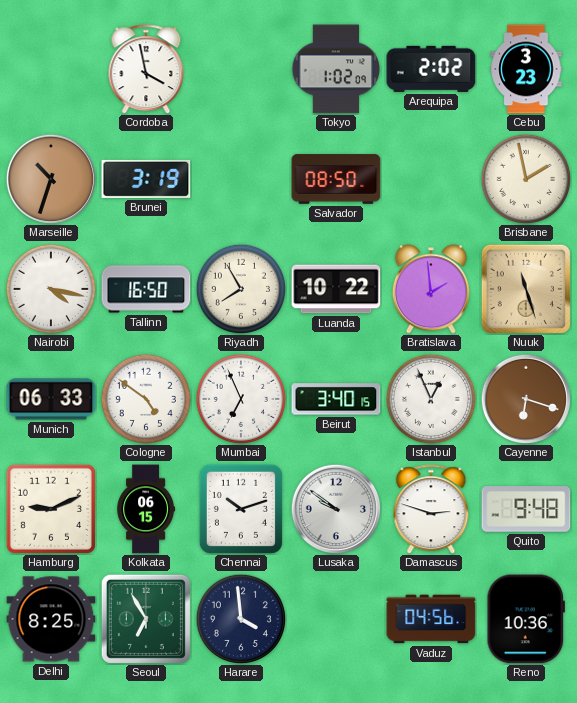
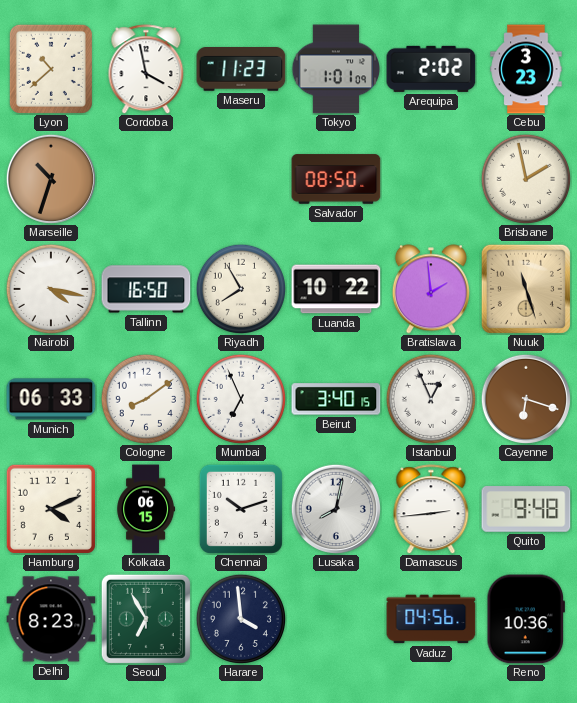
Lyon: none -> 10:38
Maseru: none -> 11:23
Tokyo: 1:02 -> 1:01
Brunei: 3:19 -> none
Cologne: 4:51 -> 8:09
Hamburg: 9:11 -> 4:11
Lusaka: 9:51 -> 8:02
Damascus: 2:48 -> 2:44
Delhi: 8:25 -> 8:23
